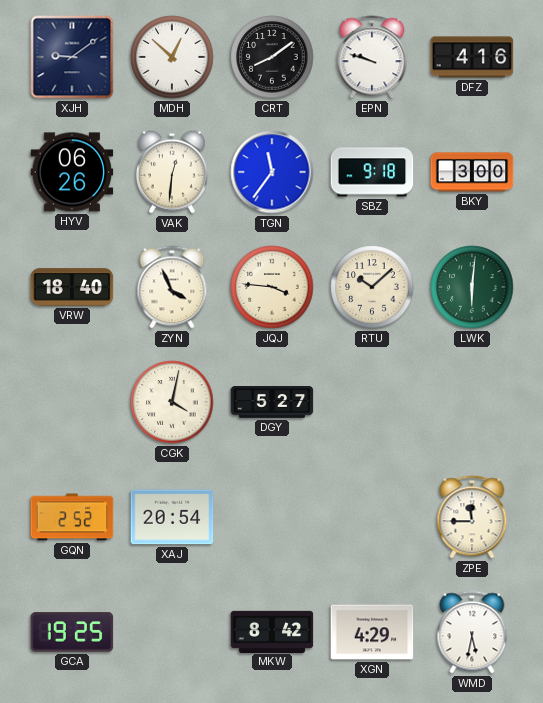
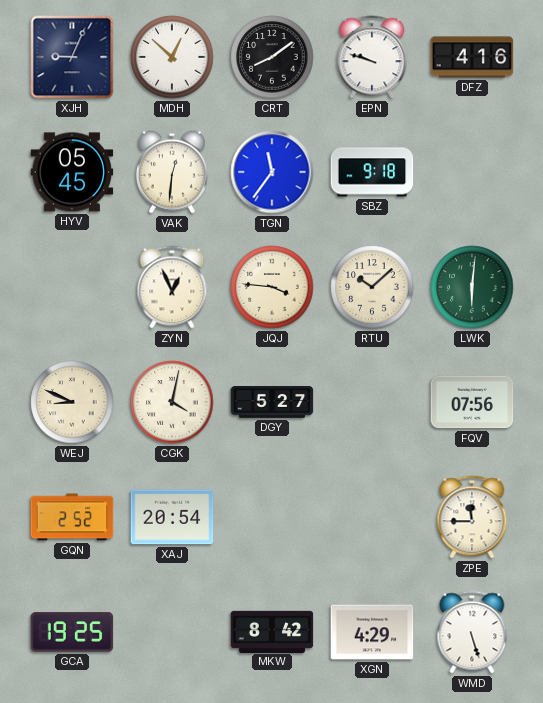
XJH: 9:09 -> 9:04
HYV: 06:26 -> 05:45
BKY: 3:00 -> none
VRW: 18:40 -> none
ZYN: 3:56 -> 12:56
WEJ: none -> 8:49
FQV: none -> 07:56
WMD: 5:32 -> 5:27
